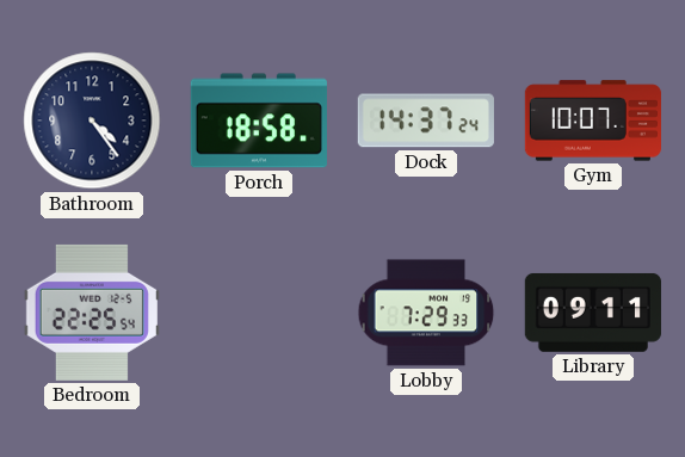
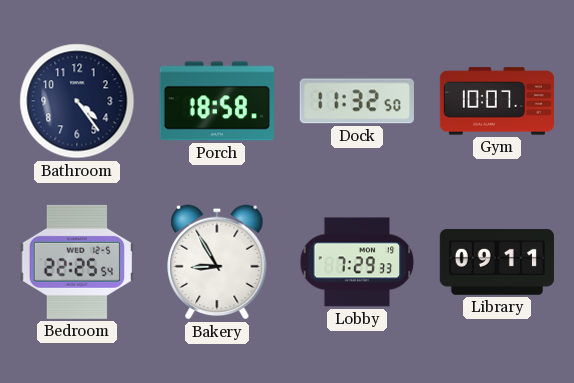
Dock: 14:37 -> 11:32
Bakery: none -> 8:55
